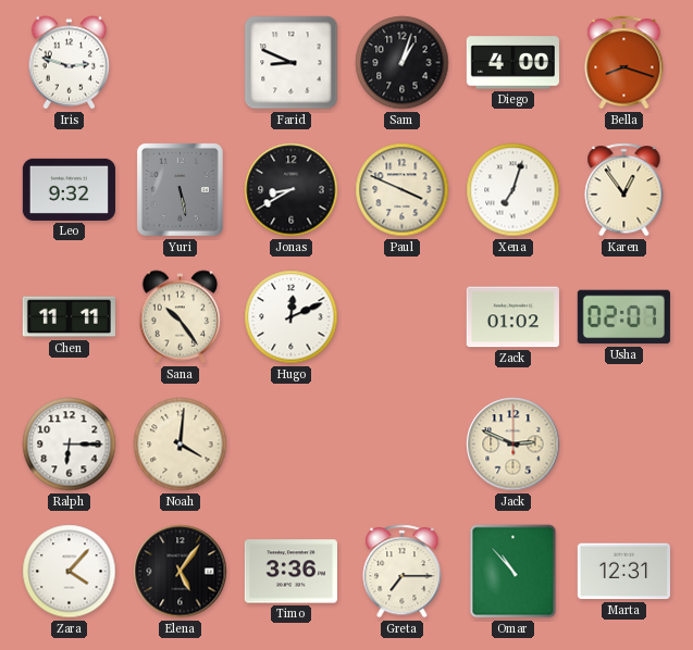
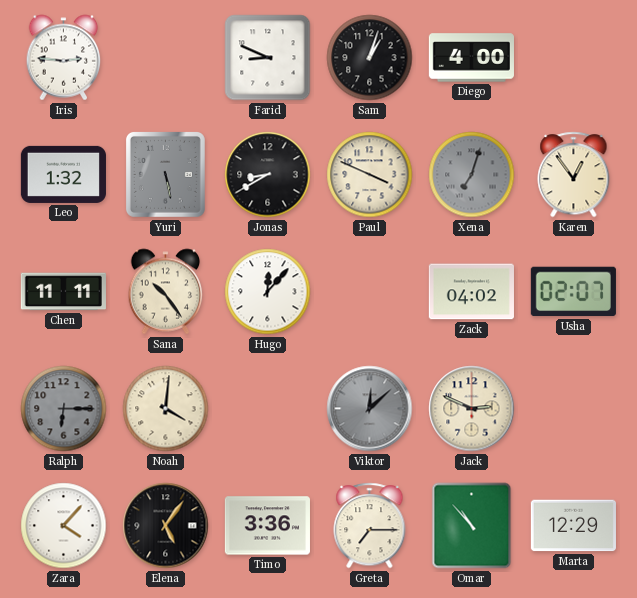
Iris: 2:48 -> 2:46
Bella: 8:18 -> none
Leo: 9:32 -> 1:32
Xena dial: white -> grey
Hugo: 12:11 -> 12:07
Zack: 01:02 -> 04:02
Ralph dial: white -> grey
Viktor: none -> 12:08
Marta: 12:31 -> 12:29
